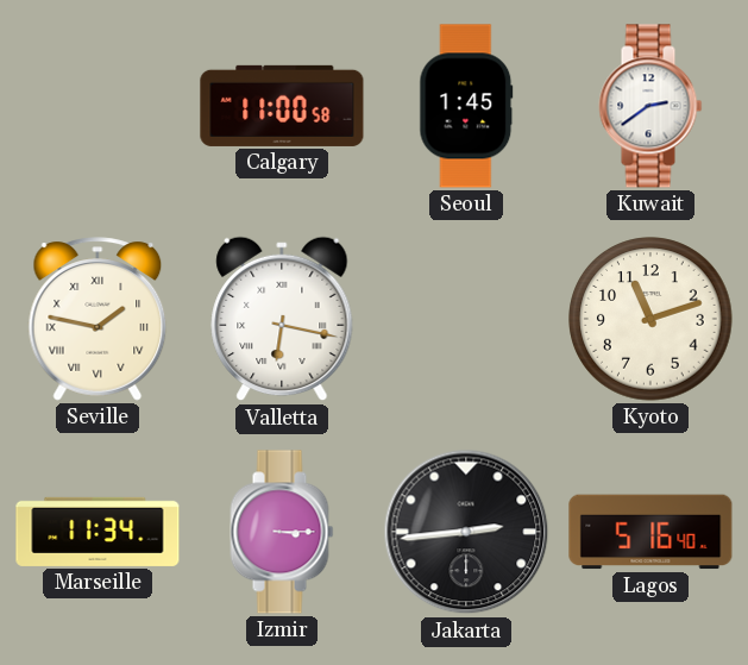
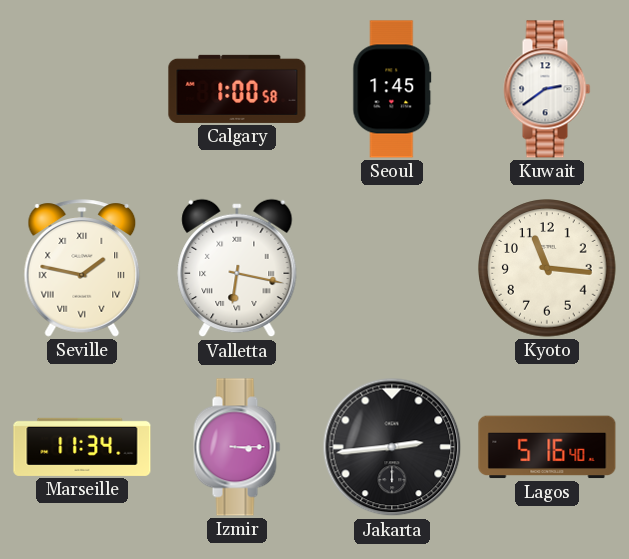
Calgary: 11:00 -> 1:00
Kyoto: 11:12 -> 11:16
